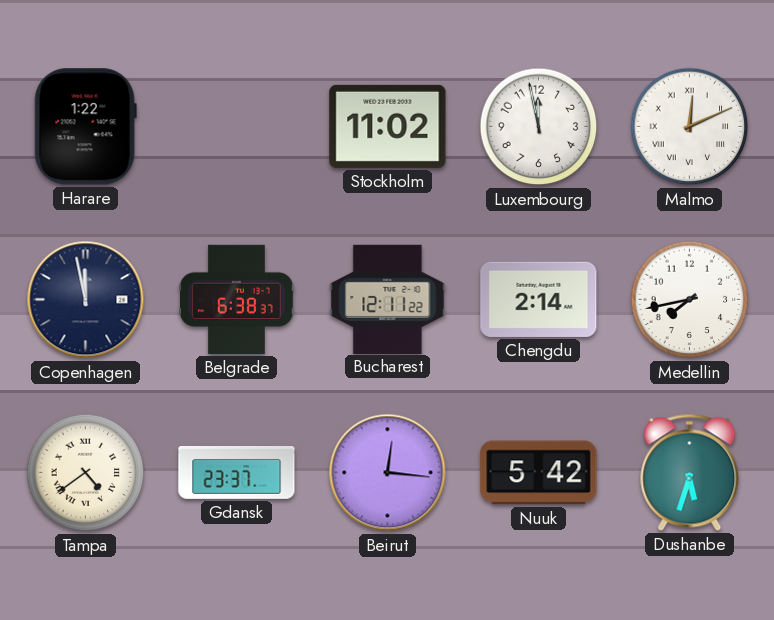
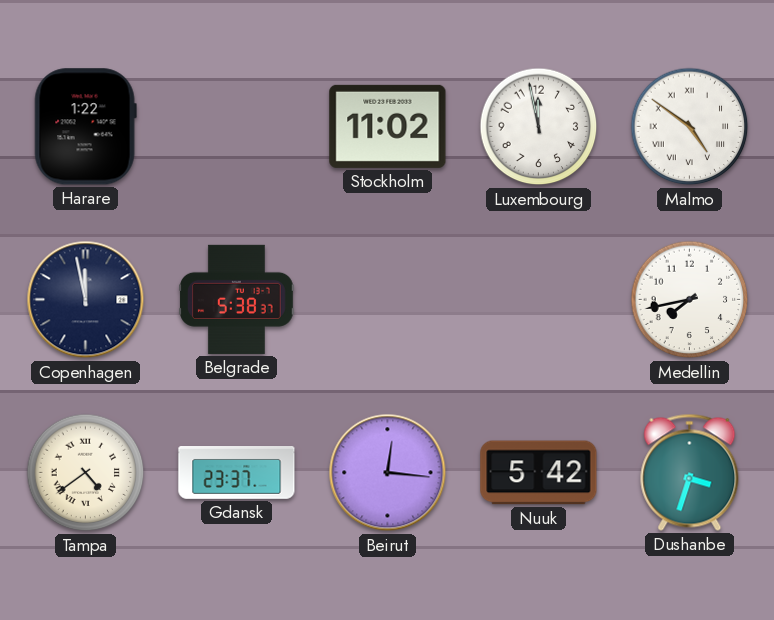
Malmo: 12:11 -> 4:51
Belgrade: 6:38 -> 5:38
Bucharest: 12:11 -> none
Chengdu: 2:14 -> none
Dushanbe: 5:33 -> 3:33
